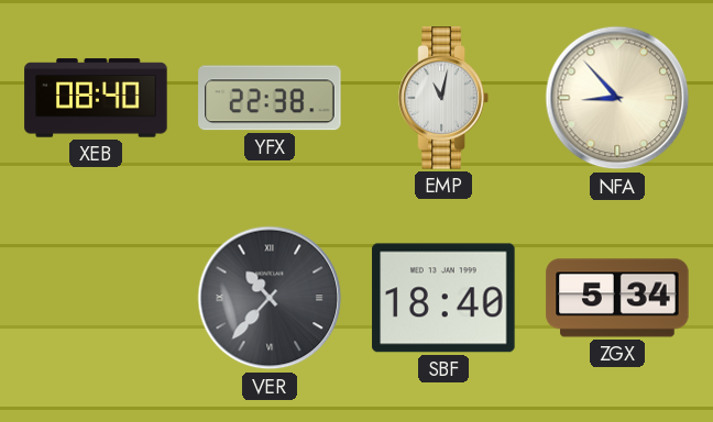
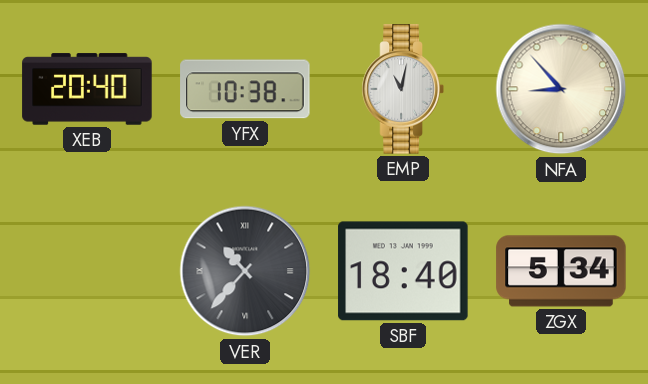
XEB: 08:40 -> 20:40
YFX: 22:38 -> 10:38
